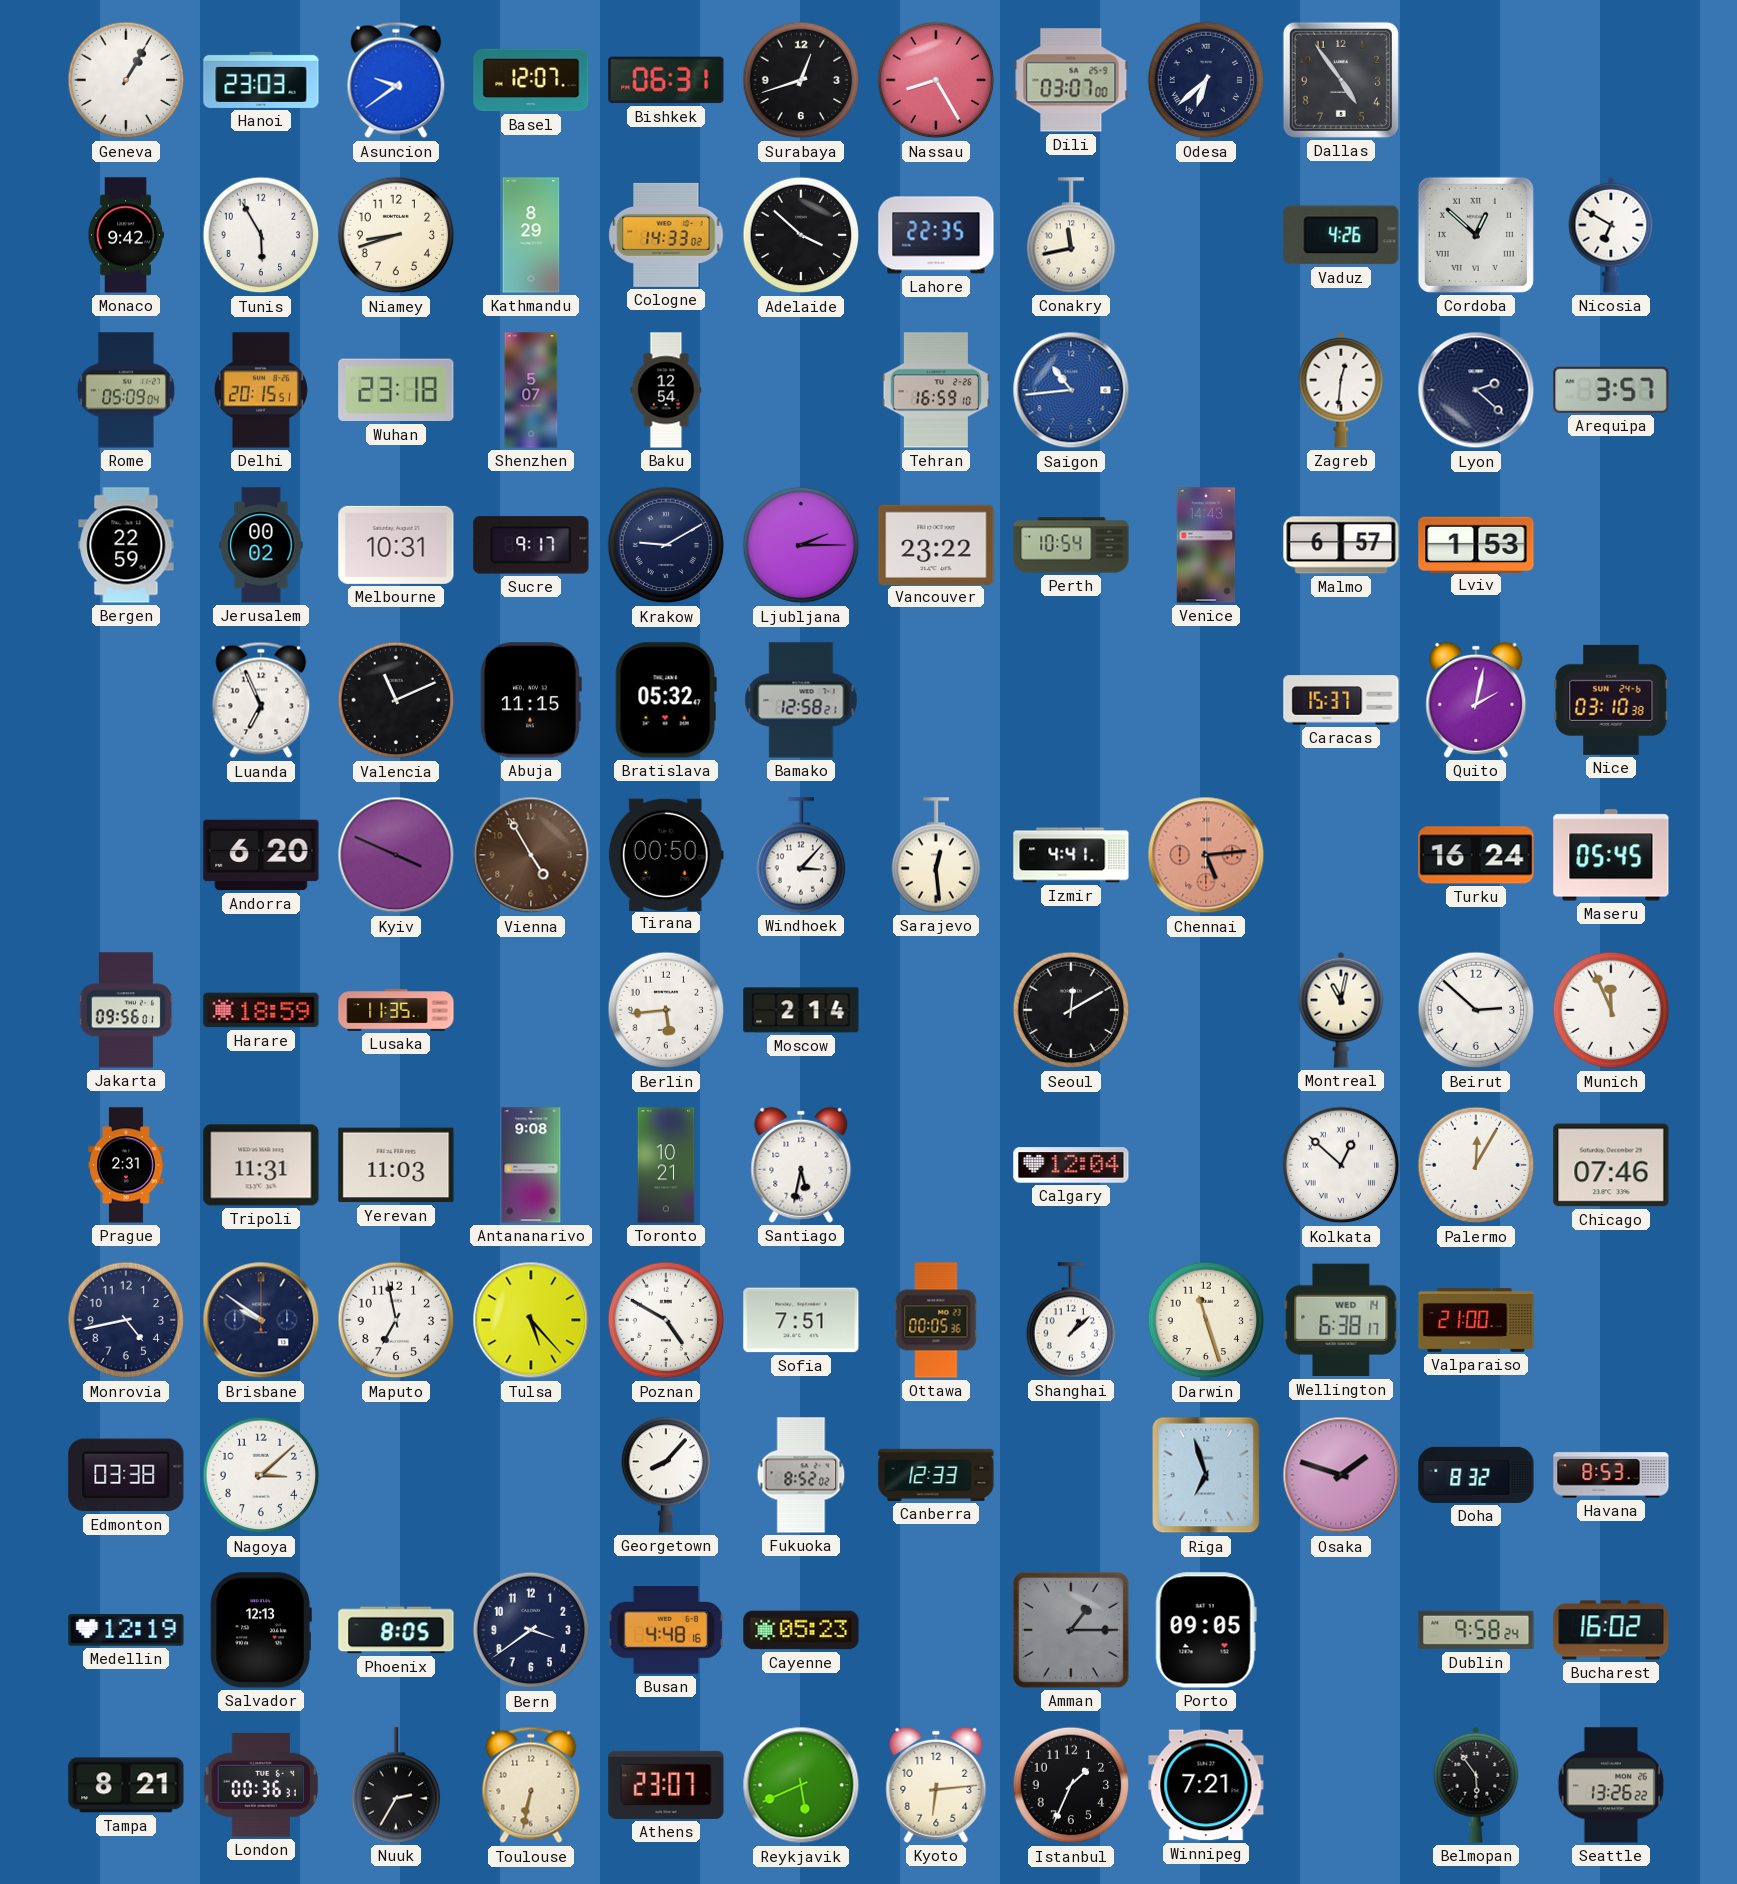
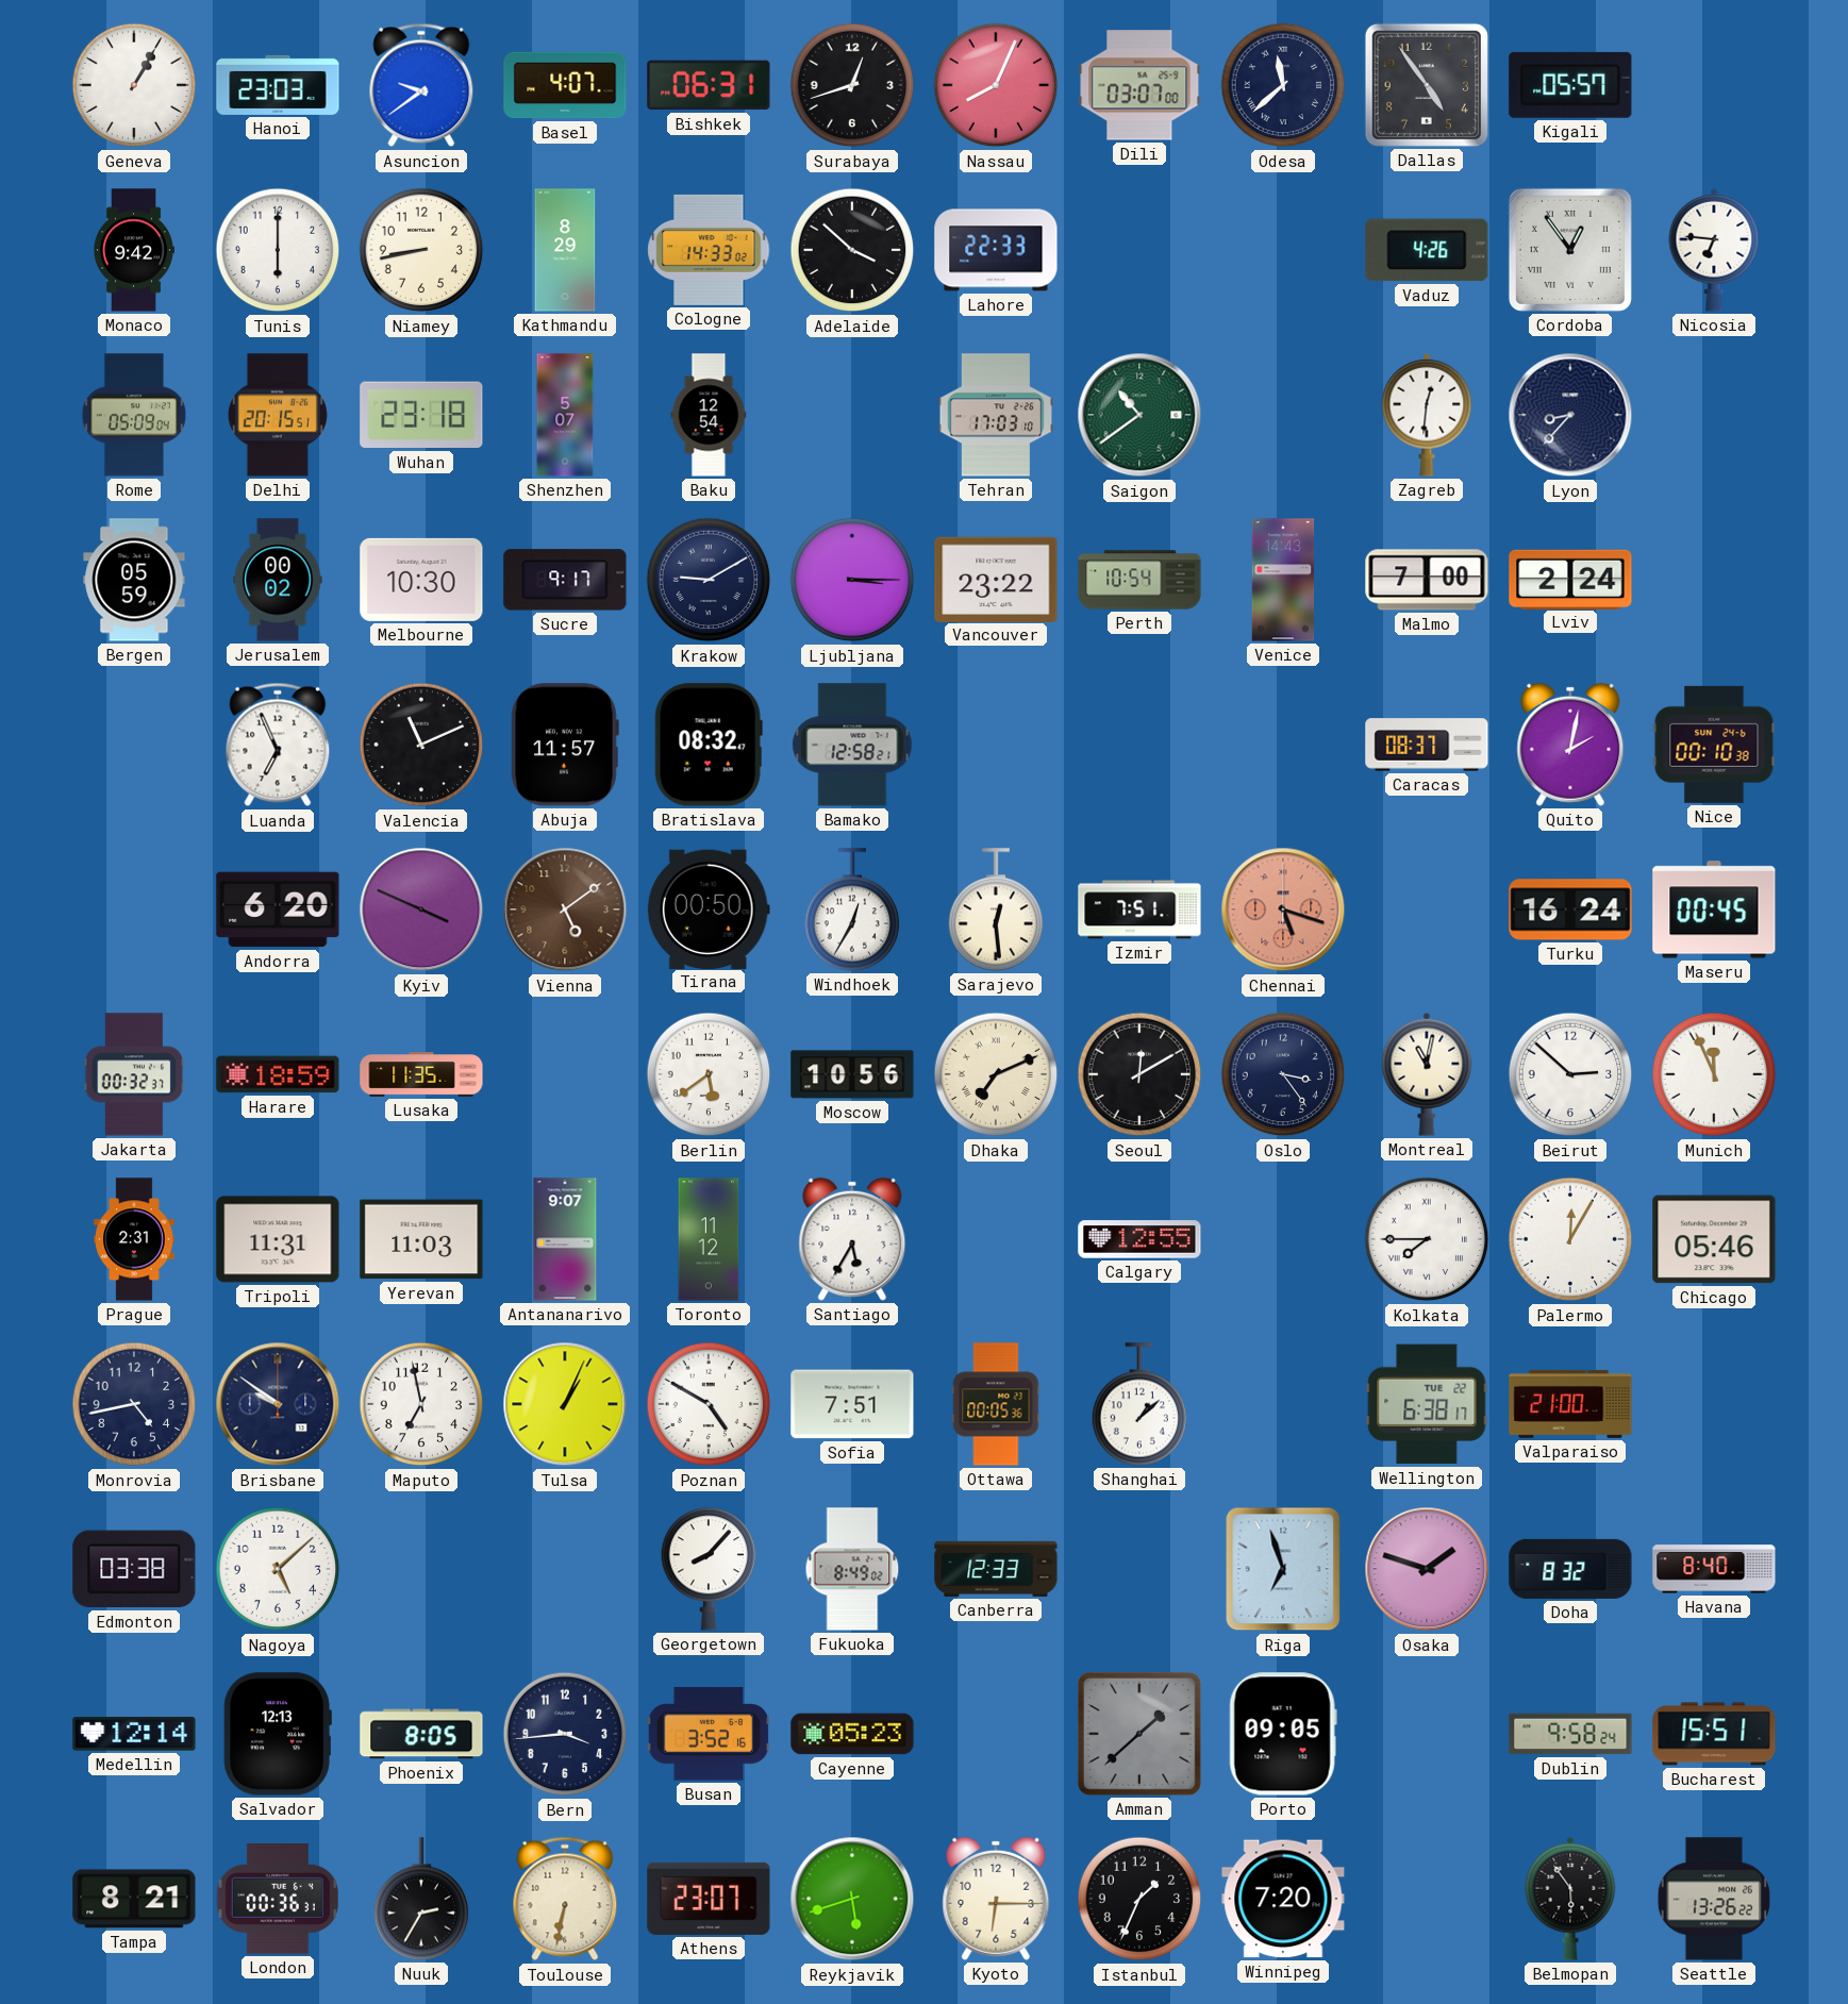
Basel: 12:07 -> 4:07
Nassau: 8:25 -> 8:04
Odesa: 6:38 -> 11:38
Kigali: none -> 05:57
Tunis: 5:55 -> 6:00
Niamey: 8:42 -> 8:43
Lahore: 22:35 -> 22:33
Conakry: 11:43 -> none
Cordoba: 12:52 -> 12:54
Nicosia: 6:50 -> 6:46
Tehran: 16:59 -> 17:03
Saigon: 10:44 -> 10:39
Saigon dial: blue -> green
Lyon: 2:22 -> 8:37
Arequipa: 3:57 -> none
Bergen: 22:59 -> 05:59
Melbourne: 10:31 -> 10:30
Ljubljana: 2:15 -> 3:15
Malmo: 6:57 -> 7:00
Lviv: 1:53 -> 2:24
Abuja: 11:15 -> 11:57
Bratislava: 05:32 -> 08:32
Caracas: 15:37 -> 08:37
Nice: 03:10 -> 00:10
Vienna: 4:55 -> 5:09
Windhoek: 3:07 -> 12:35
Izmir: 4:41 -> 7:51
Chennai: 5:14 -> 5:18
Maseru: 05:45 -> 00:45
Jakarta: 09:56 -> 00:32
Berlin: 5:44 -> 5:39
Moscow: 2:14 -> 10:56
Dhaka: none -> 7:11
Oslo: none -> 3:24
Antananarivo: 9:08 -> 9:07
Toronto: 10:21 -> 11:12
Santiago: 5:32 -> 5:35
Calgary: 12:04 -> 12:55
Kolkata: 12:52 -> 7:45
Chicago: 07:46 -> 05:46
Tulsa: 5:23 -> 1:04
Darwin: 11:27 -> none
Wellington date: WED 14 -> TUE 22
Nagoya: 3:08 -> 5:08
Fukuoka: 8:52 -> 8:49
Havana: 8:53 -> 8:40
Medellin: 12:19 -> 12:14
Bern: 3:39 -> 3:44
Busan: 4:48 -> 3:52
Amman: 1:15 -> 1:38
Bucharest: 16:02 -> 15:51
Reykjavik: 5:41 -> 5:42
Kyoto: 6:14 -> 6:15
Winnipeg: 7:21 -> 7:20
